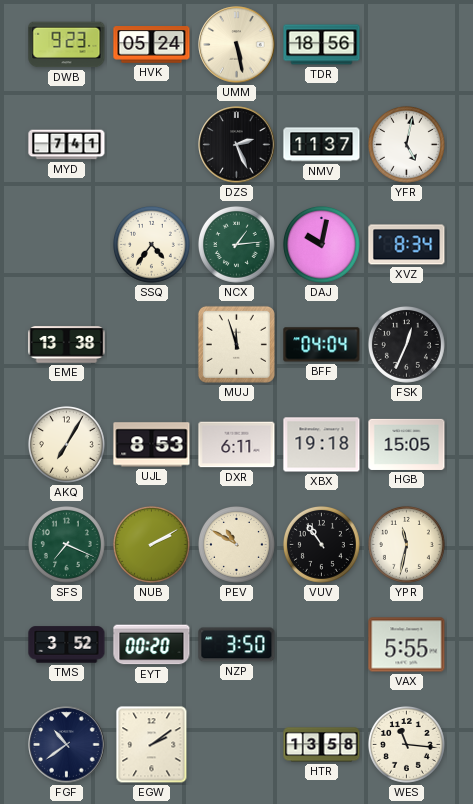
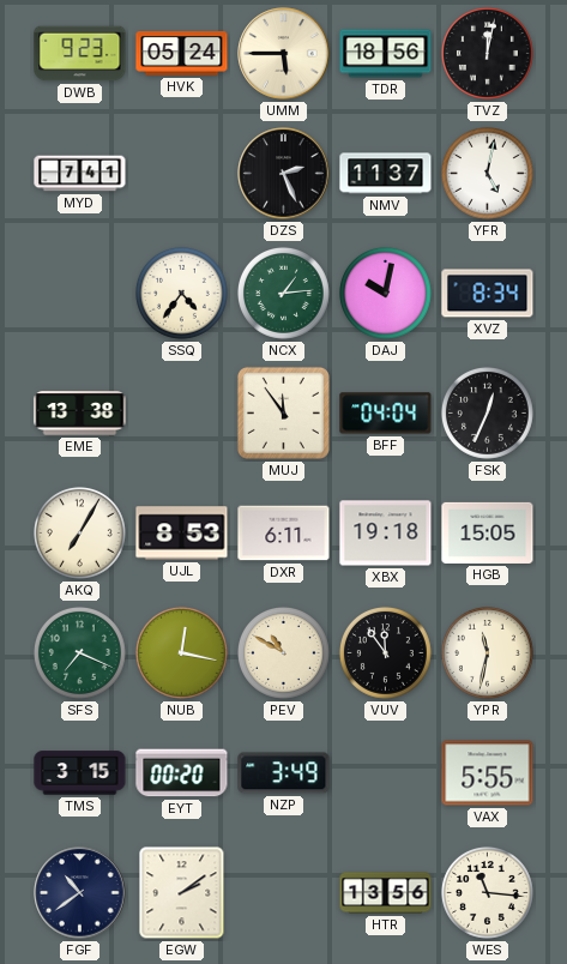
UMM: 5:28 -> 5:45
TVZ: none -> 12:02
MUJ: 11:57 -> 11:54
NUB: 2:10 -> 12:17
VUV: 10:54 -> 11:54
TMS: 3:52 -> 3:15
NZP: 3:50 -> 3:49
HTR: 13:58 -> 13:56
